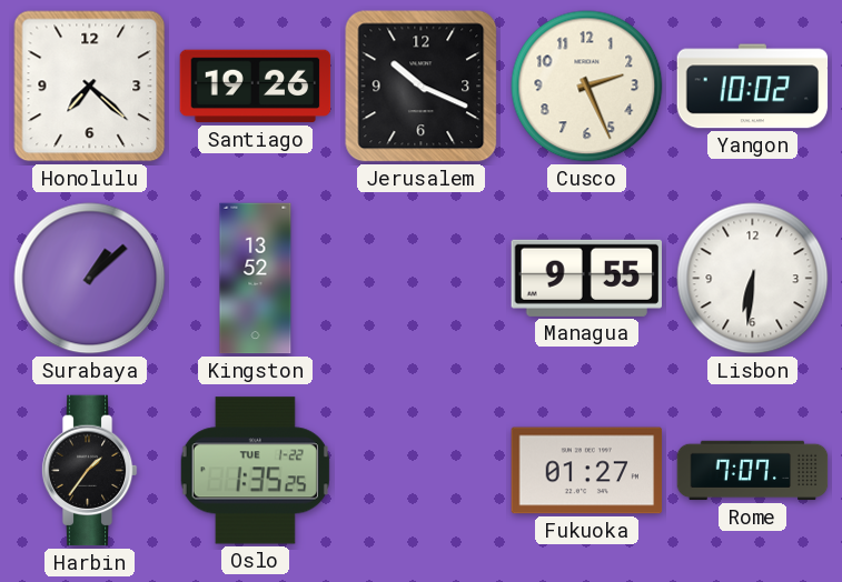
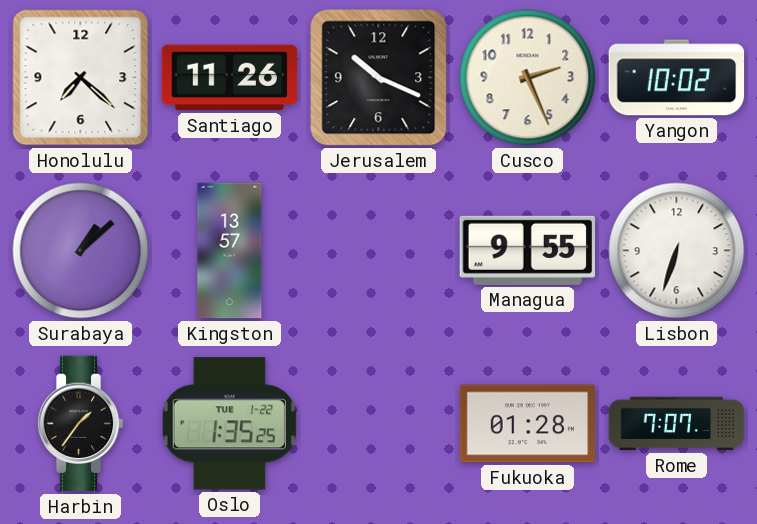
Santiago: 19:26 -> 11:26
Kingston: 13:52 -> 13:57
Lisbon: 6:31 -> 6:33
Fukuoka: 01:27 -> 01:28
